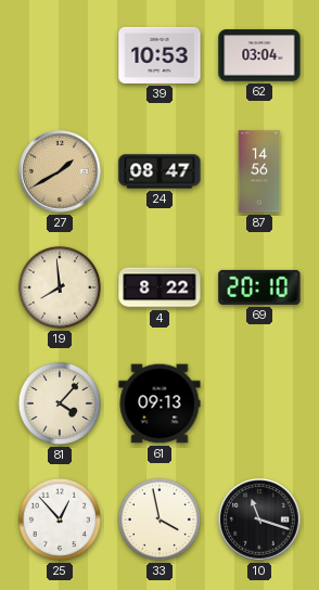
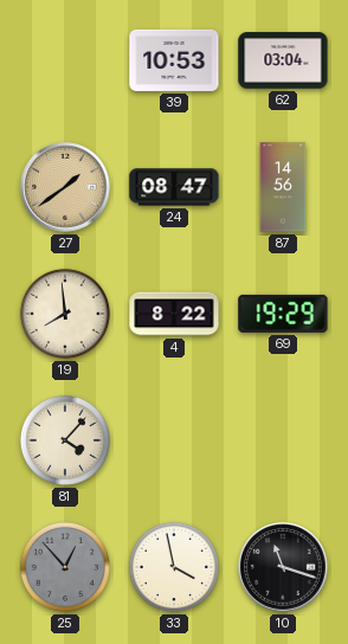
27: 1:40 -> 1:39
69: 20:10 -> 19:29
61: 09:13 -> none
25 dial: white -> grey
